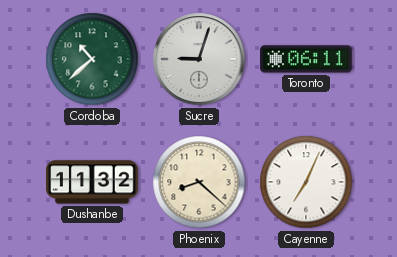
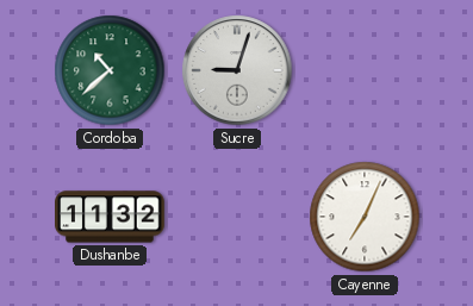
Toronto: 06:11 -> none
Phoenix: 8:22 -> none
